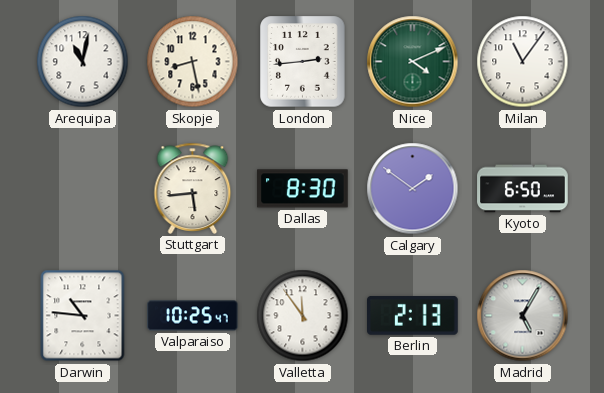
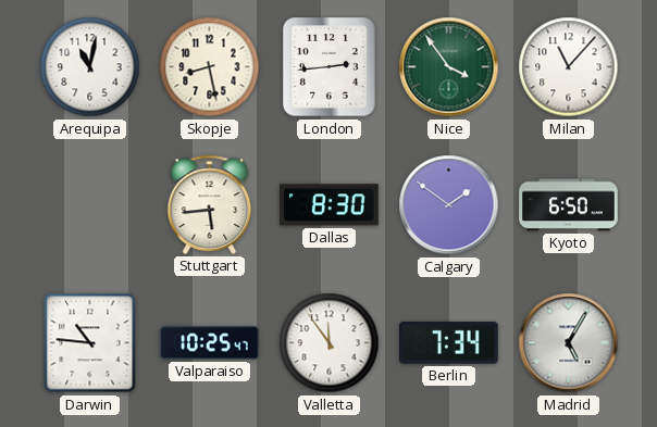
Nice: 4:11 -> 3:54
Milan: 11:06 -> 11:07
Berlin: 2:13 -> 7:34
